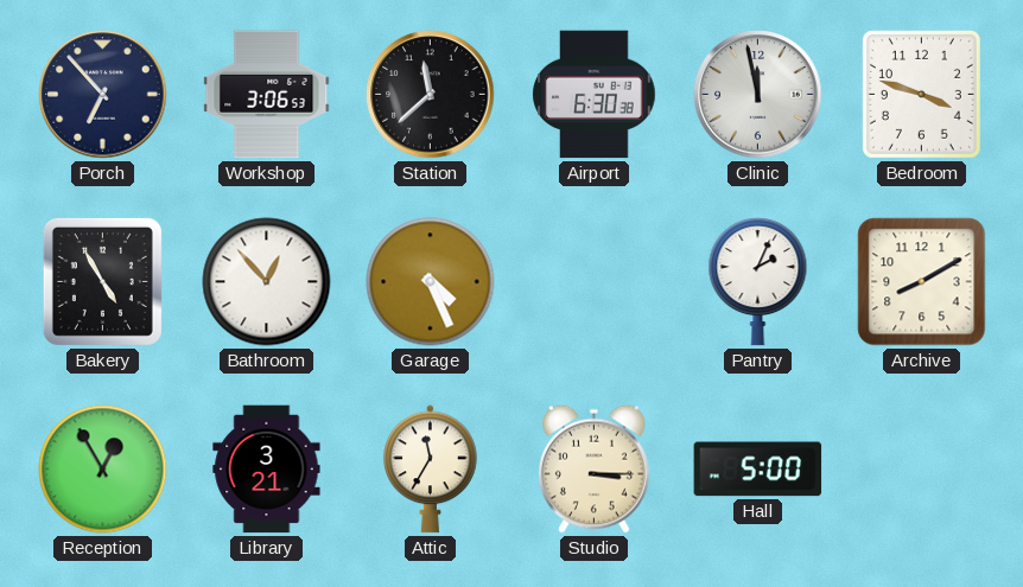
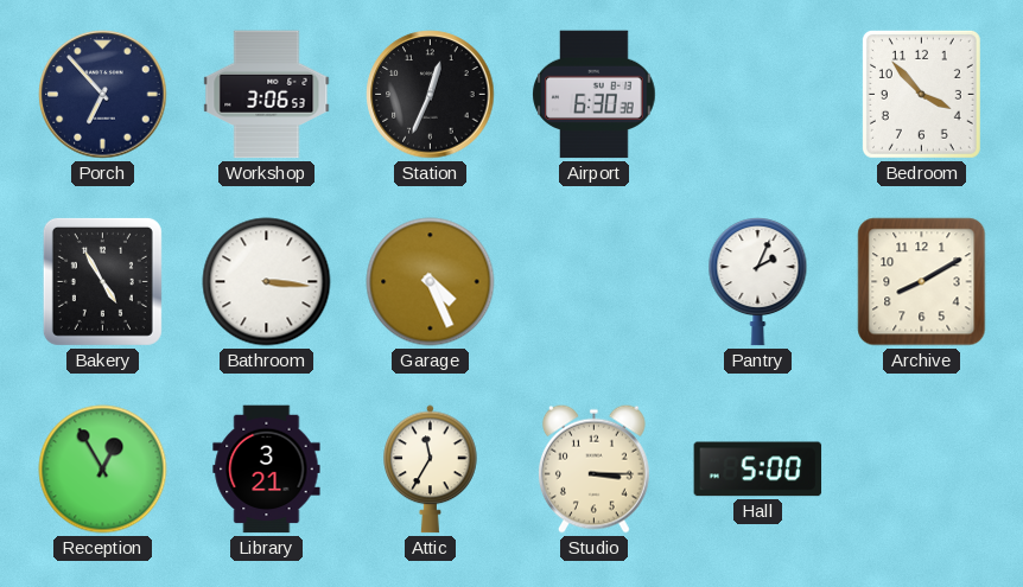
Station: 11:38 -> 12:34
Clinic: 11:58 -> none
Bedroom: 3:48 -> 3:53
Bathroom: 12:53 -> 3:16
